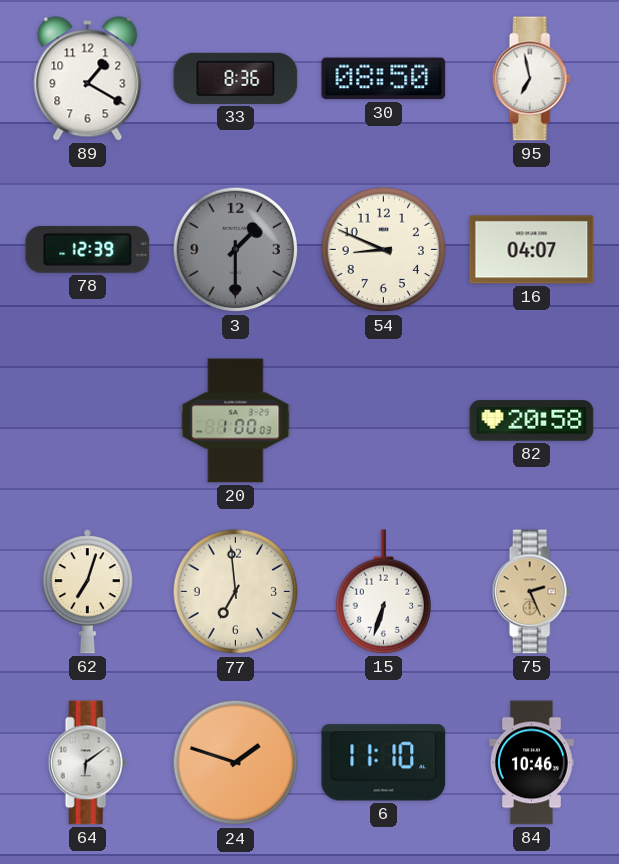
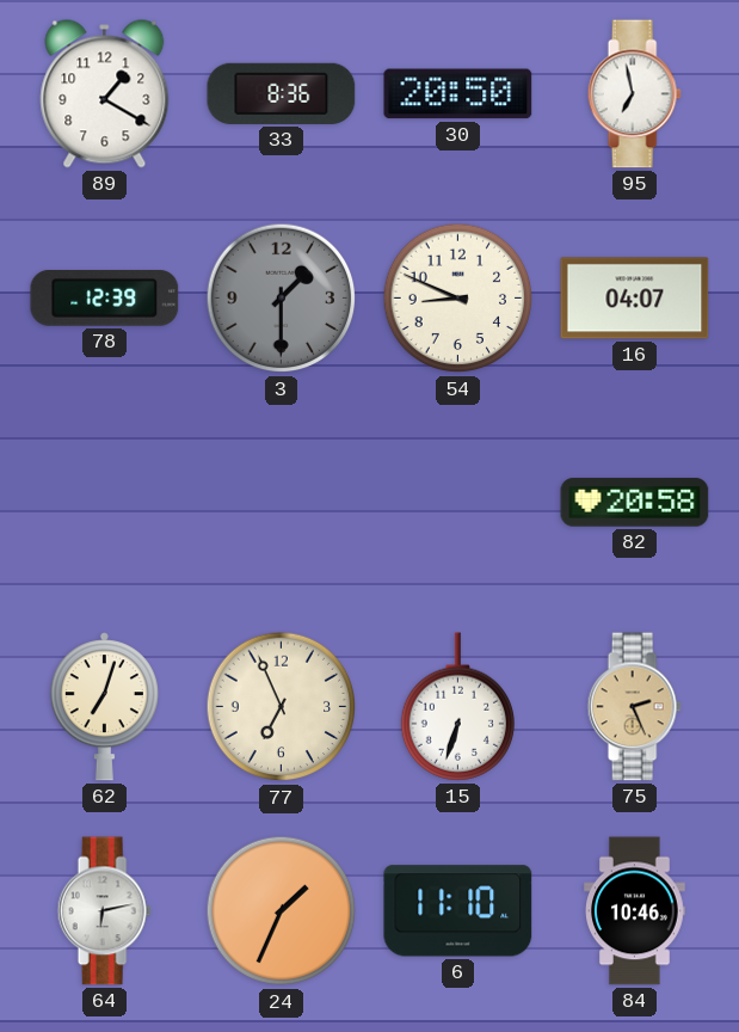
30: 08:50 -> 20:50
20: 1:00 -> none
77: 6:59 -> 6:56
64: 6:09 -> 6:13
24: 1:48 -> 1:34
